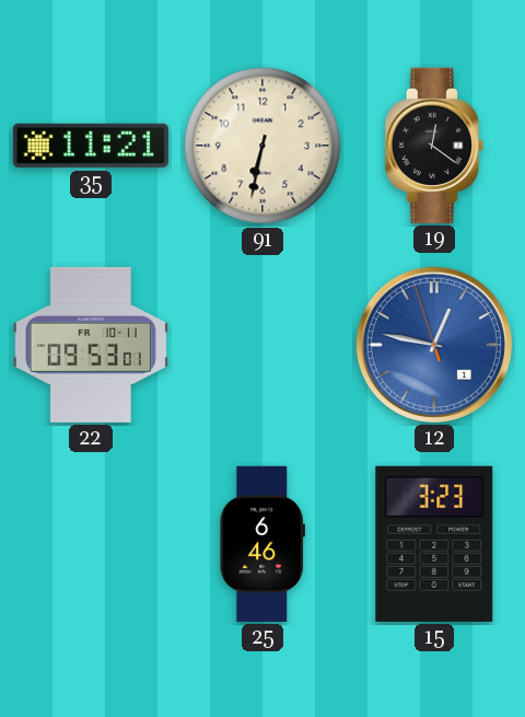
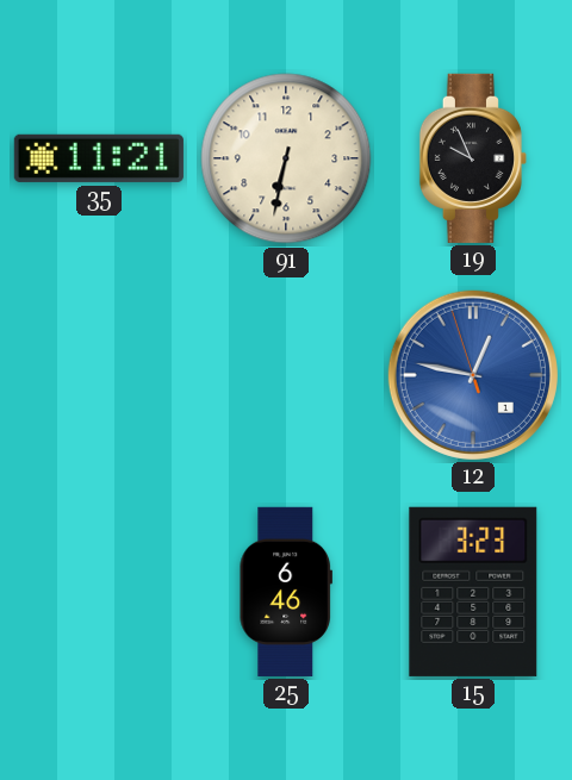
19: 12:21 -> 9:56
22: 09:53 -> none
